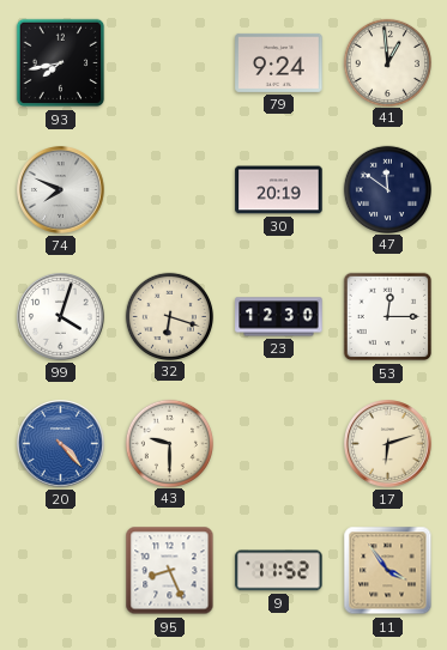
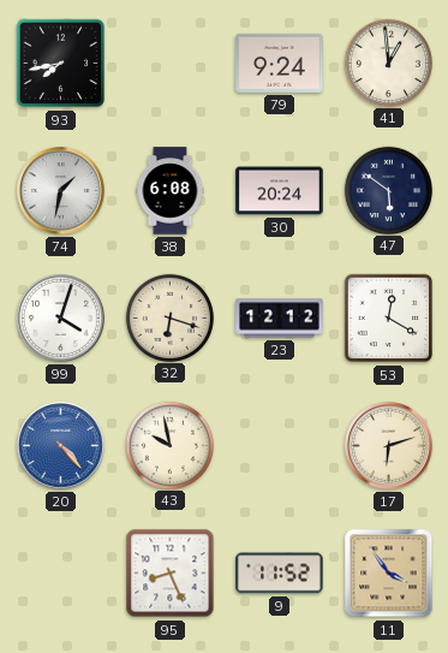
74: 7:49 -> 1:32
38: none -> 6:08
30: 20:19 -> 20:24
47: 11:51 -> 5:51
23: 12:30 -> 12:12
53: 12:15 -> 12:20
43: 9:30 -> 9:58
